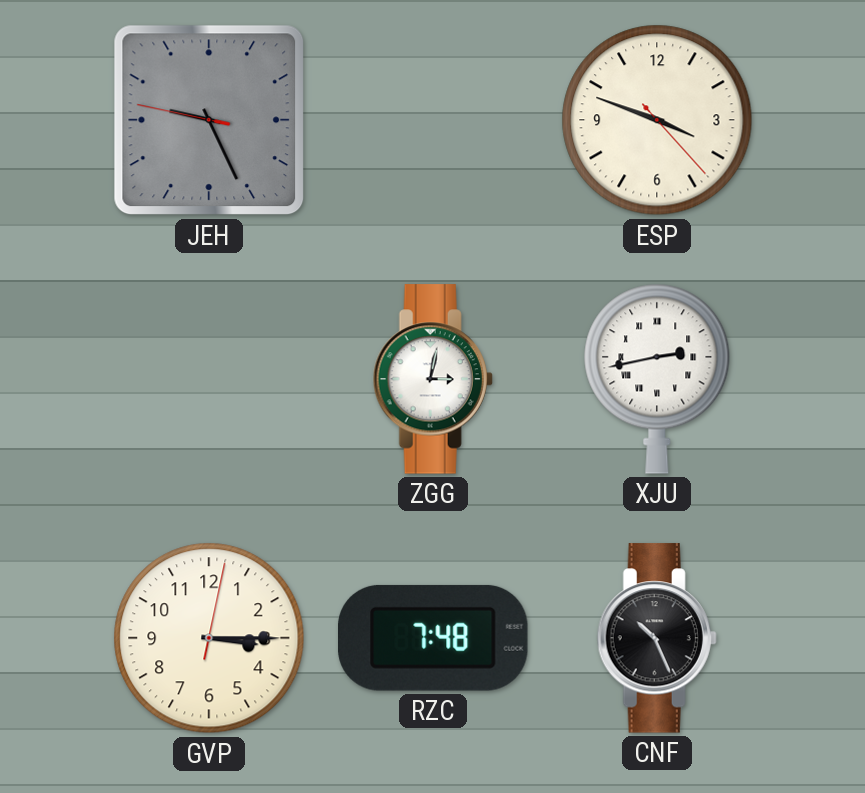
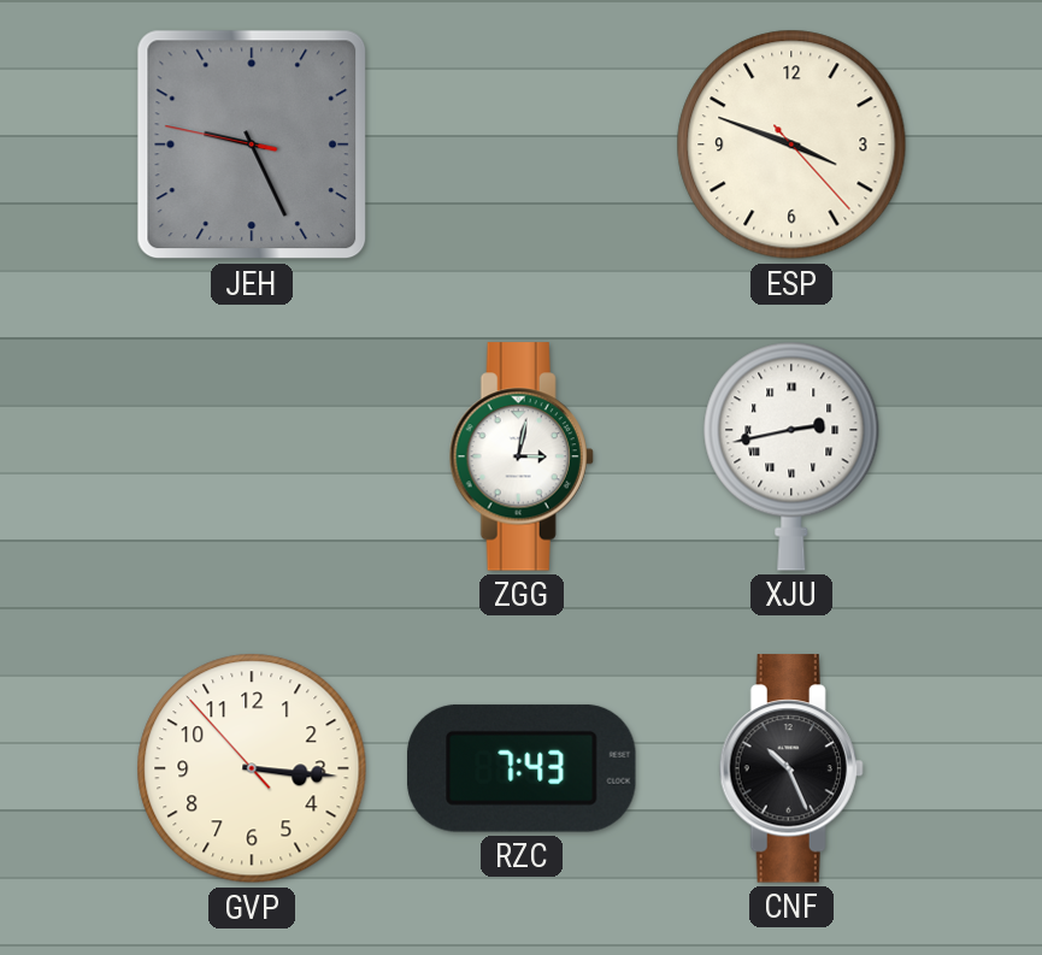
GVP: 3:15:02 -> 3:15:53
RZC: 7:48 -> 7:43
